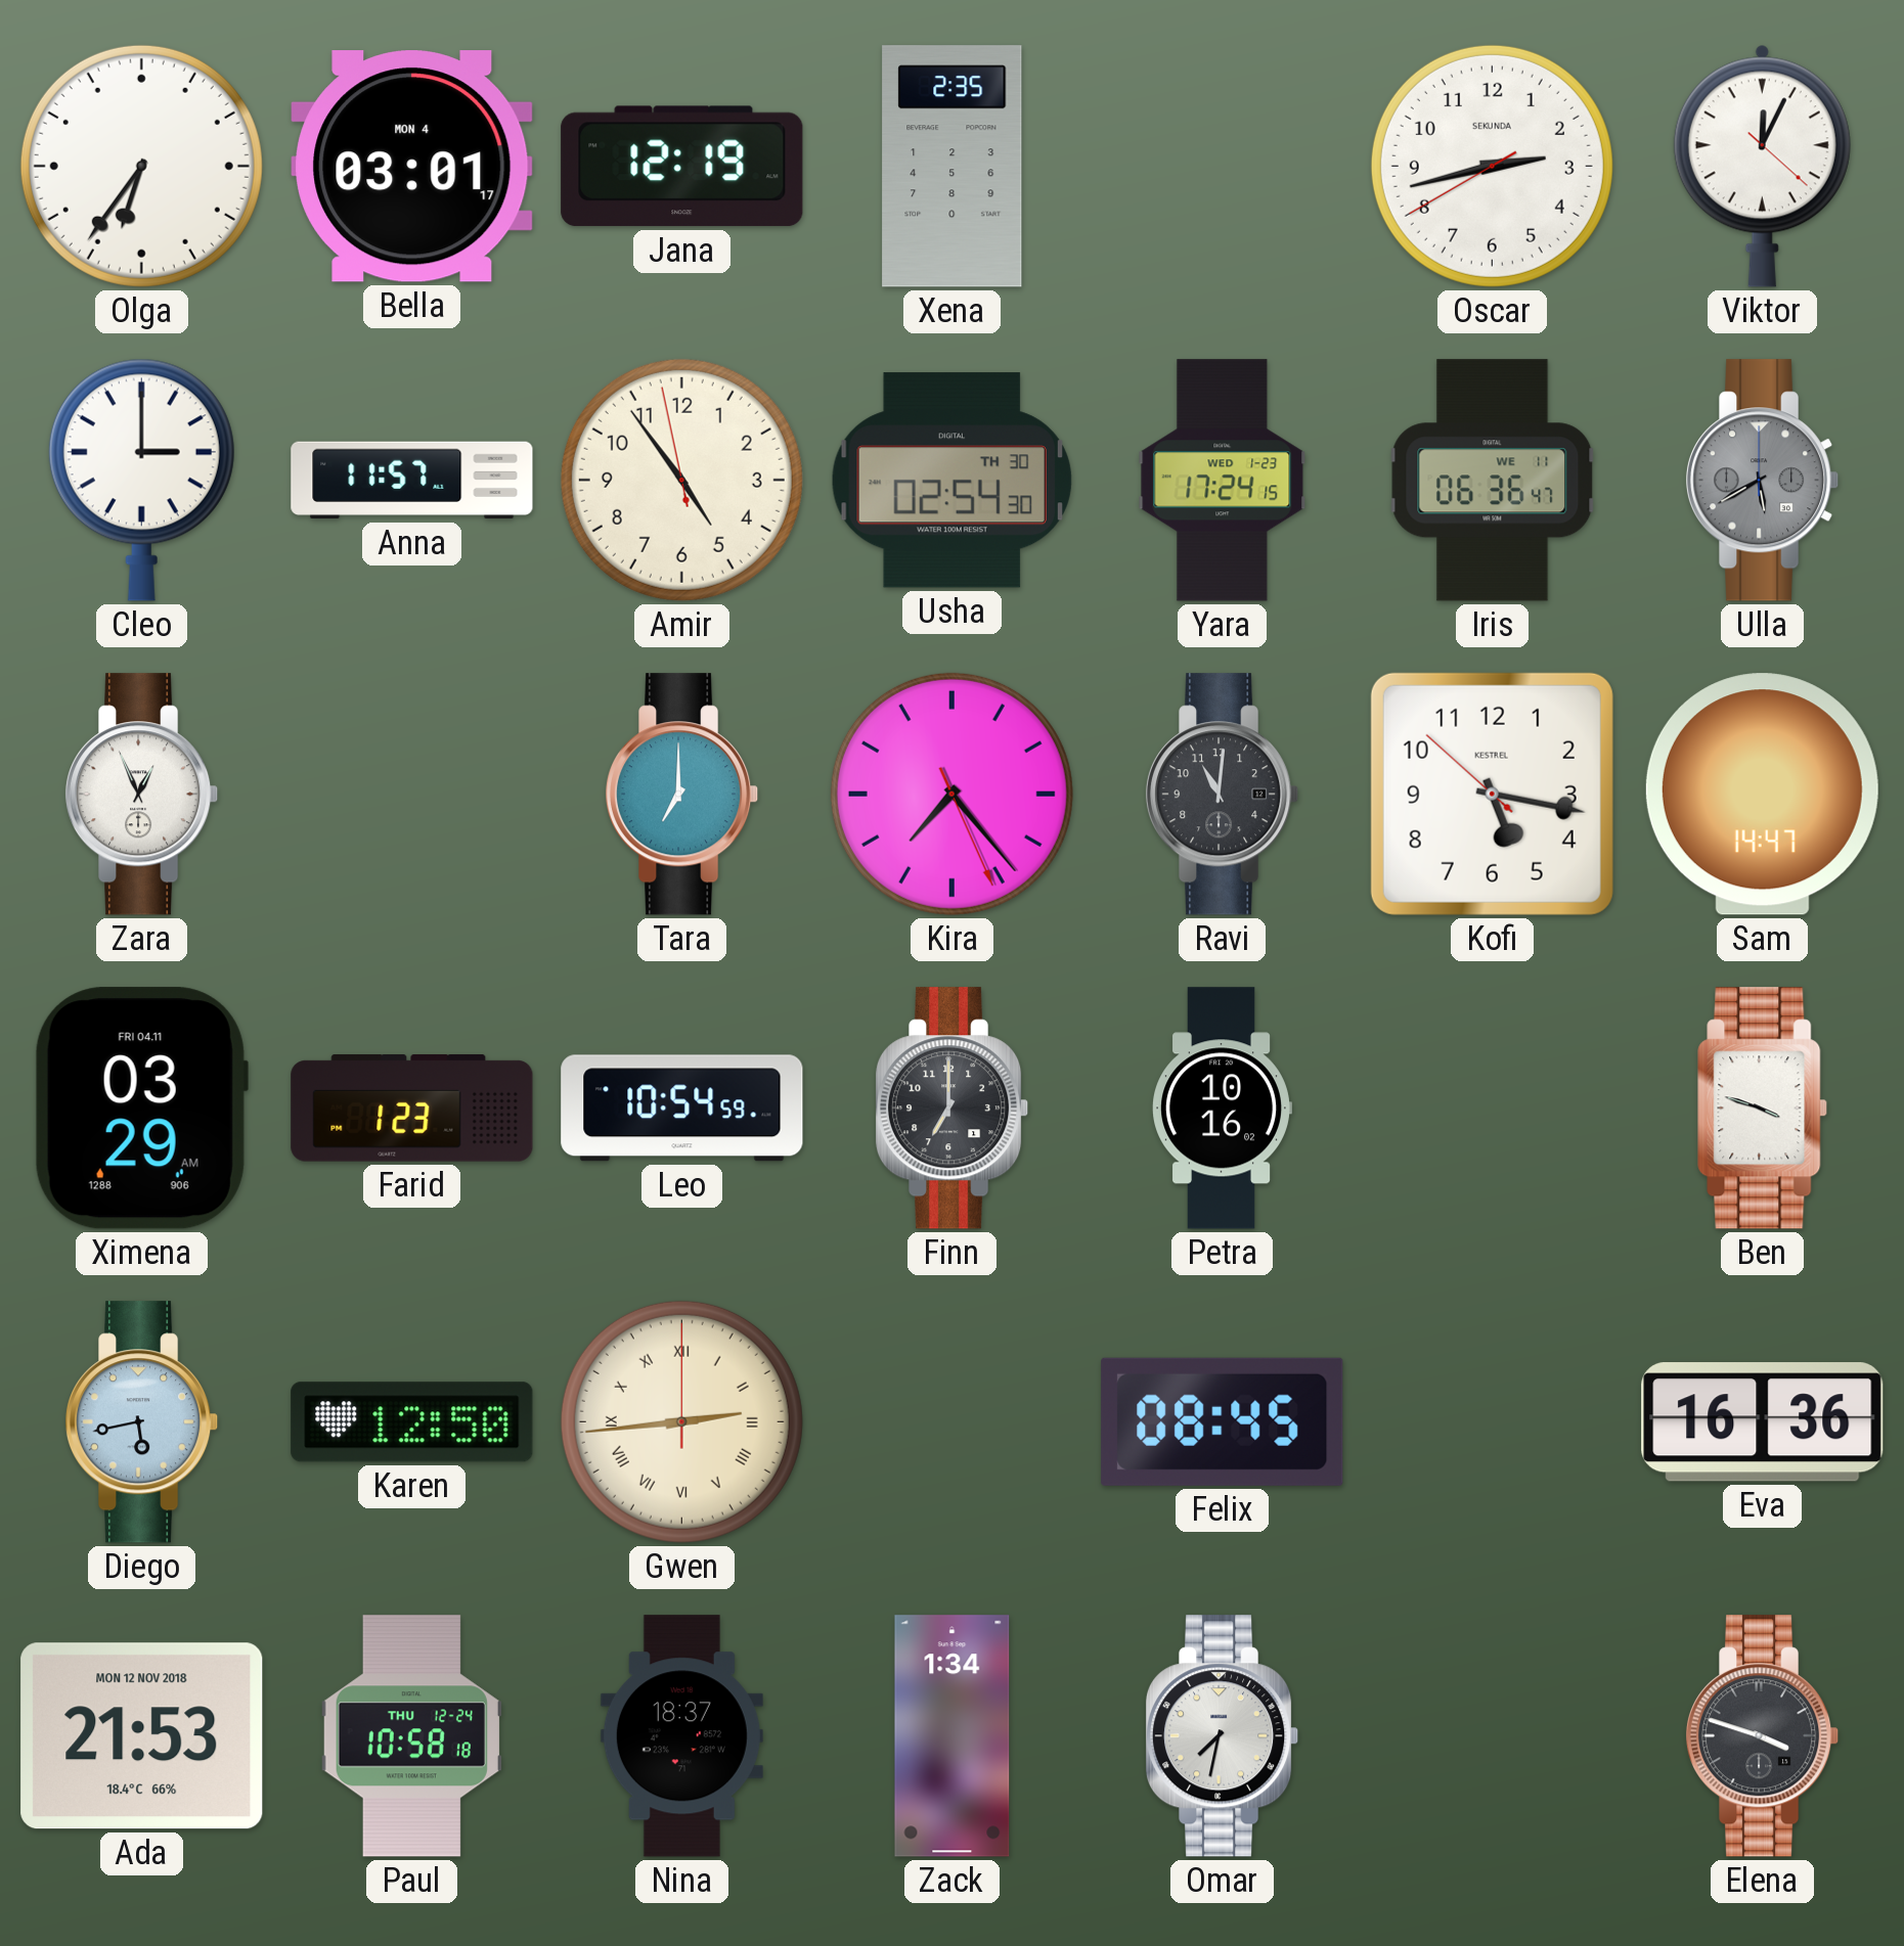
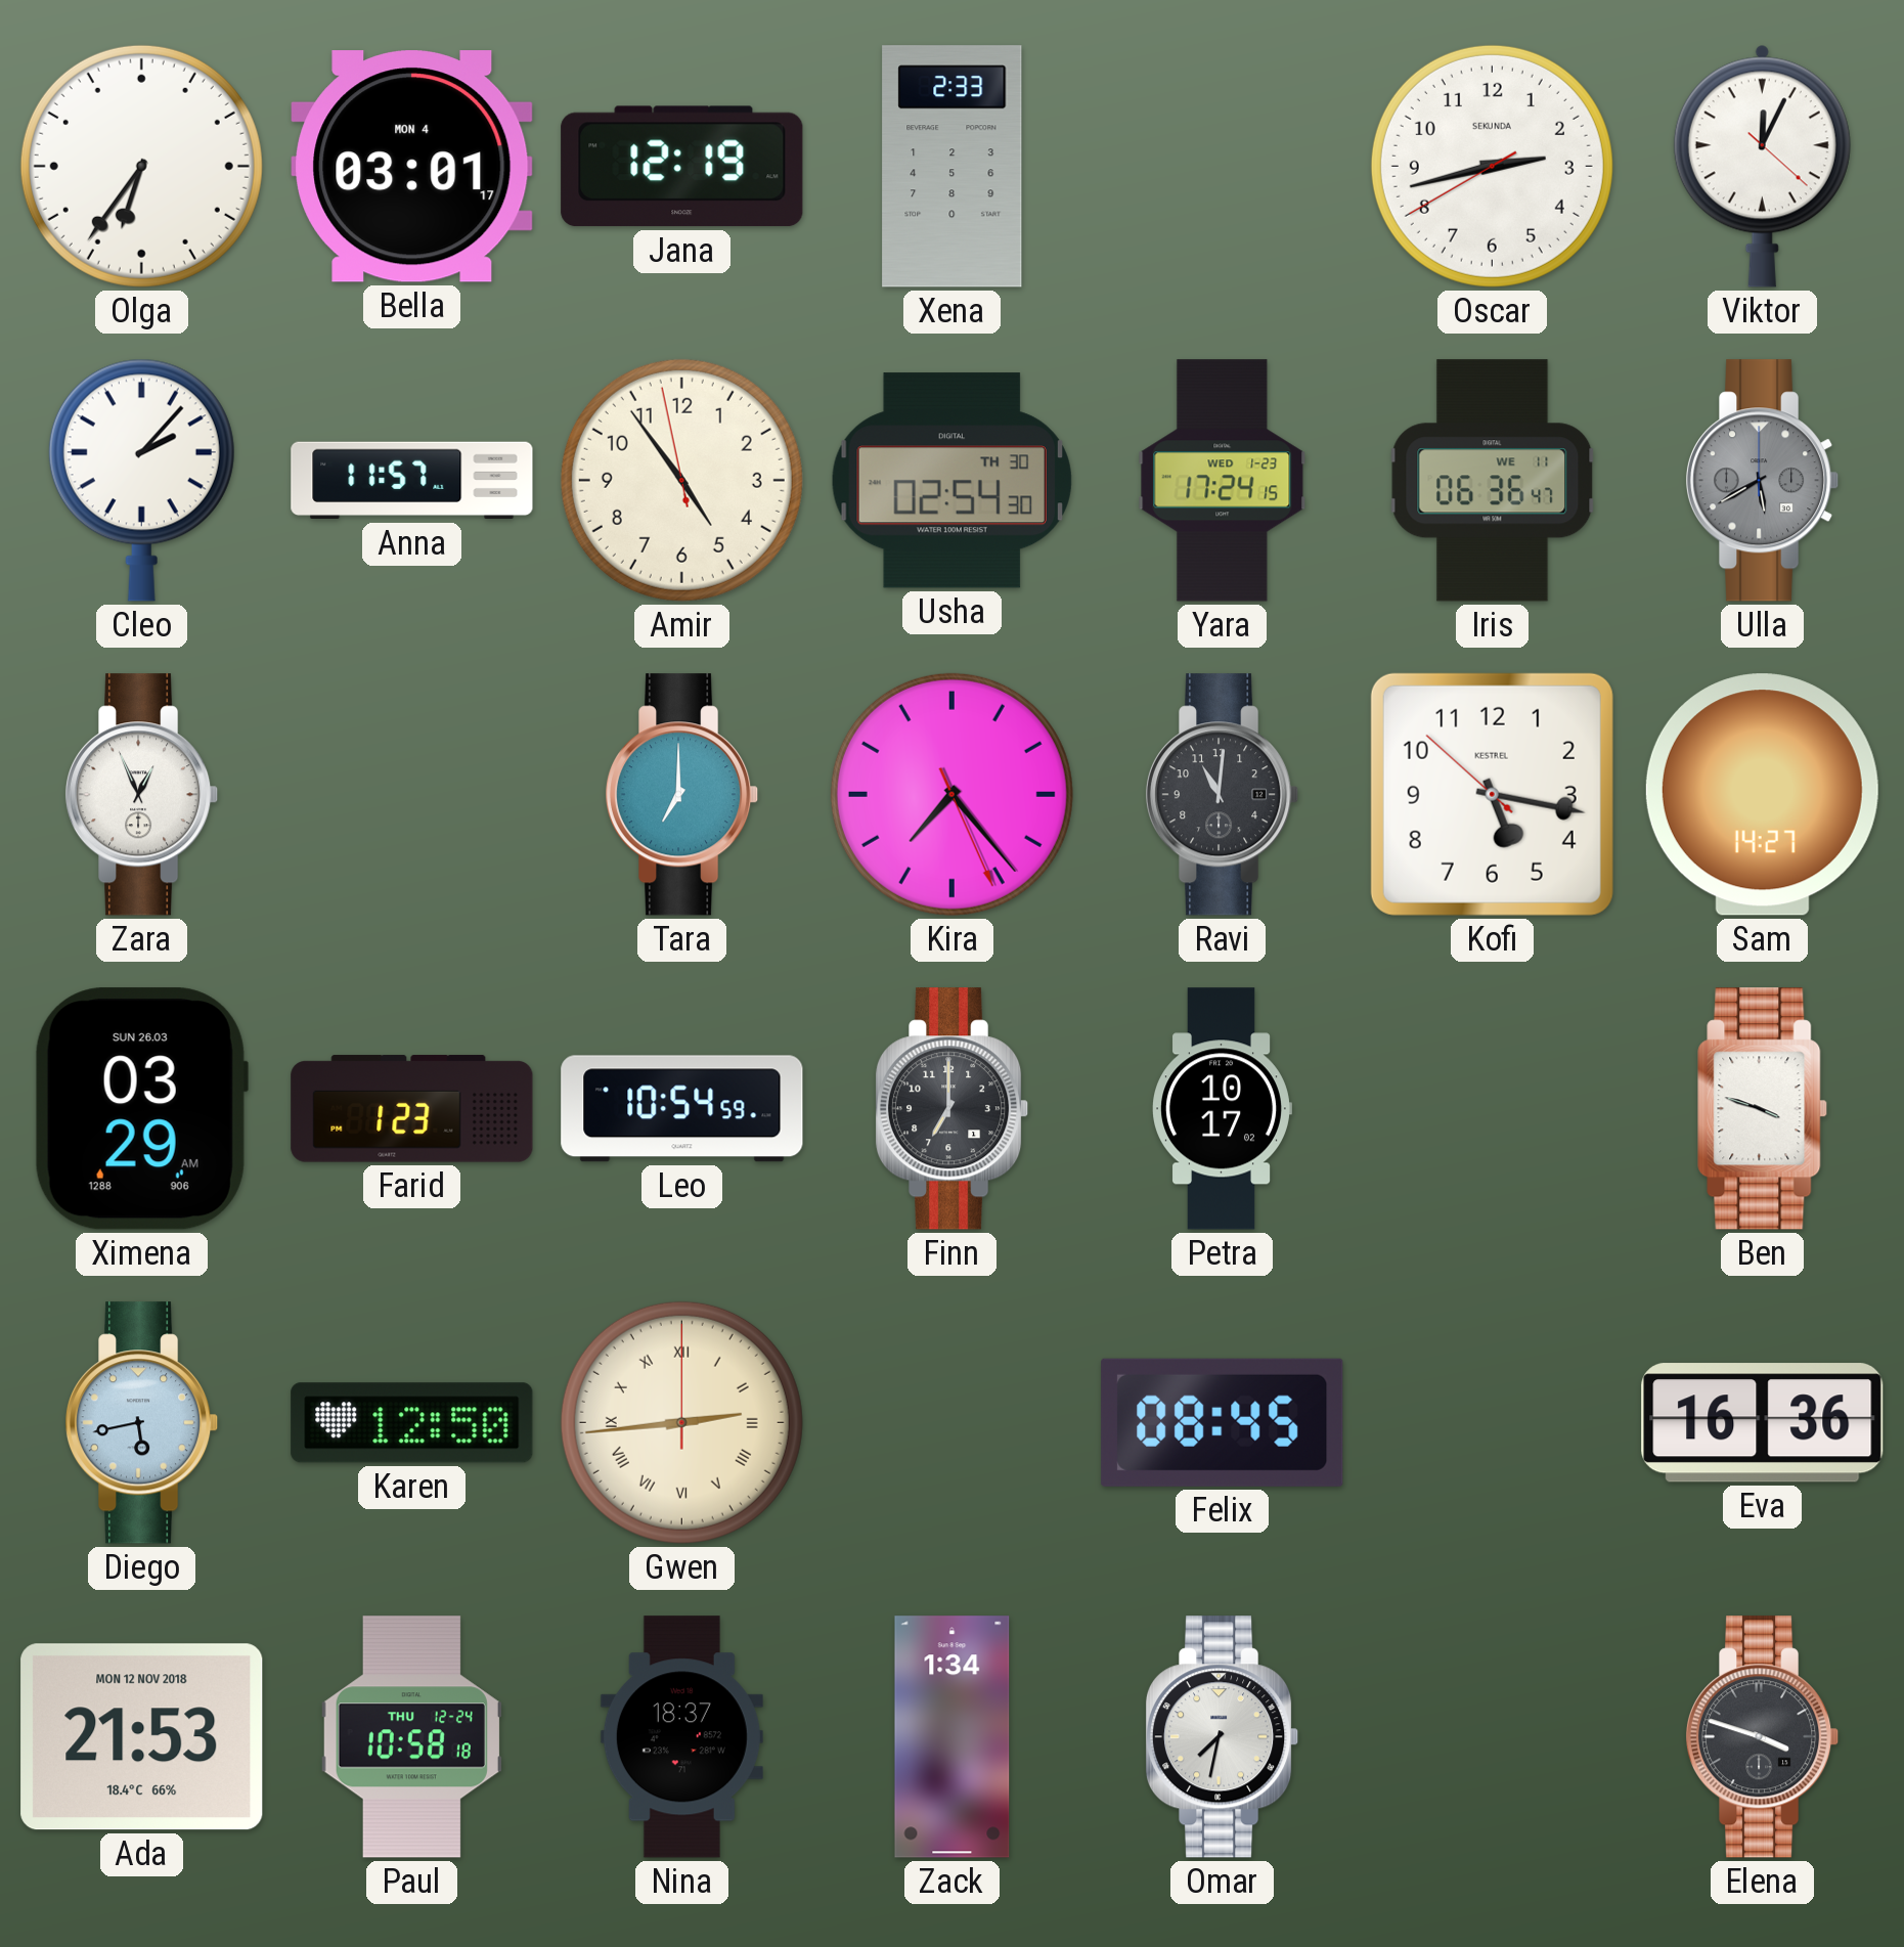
Xena: 2:35 -> 2:33
Cleo: 3:00 -> 2:07
Sam: 14:47 -> 14:27
Ximena date: FRI 04.11 -> SUN 26.03
Petra: 10:16 -> 10:17
